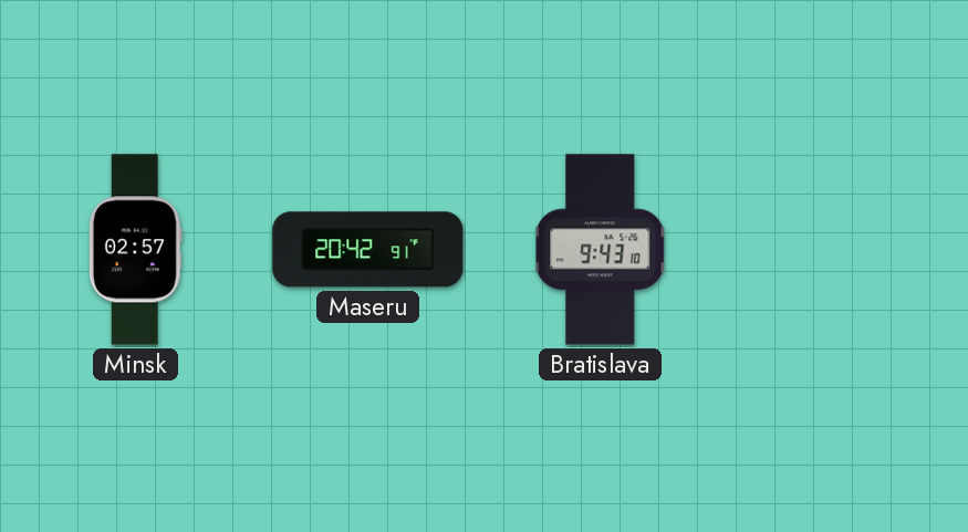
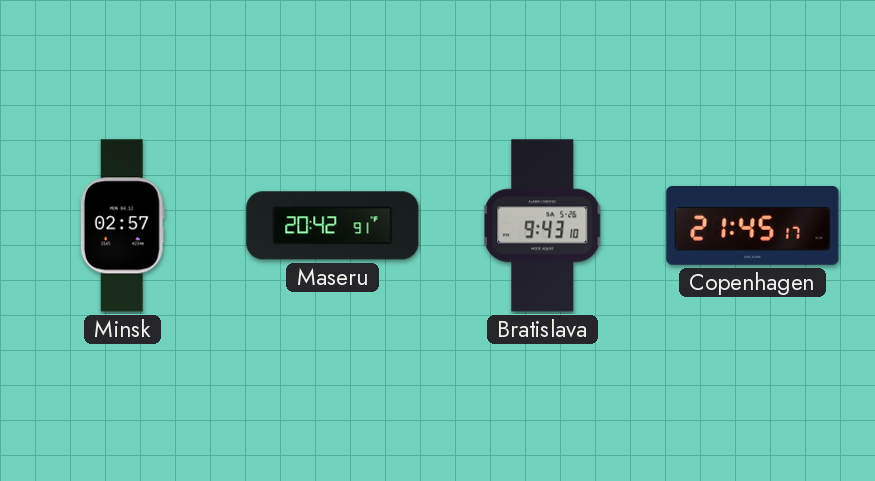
Copenhagen: none -> 21:45
